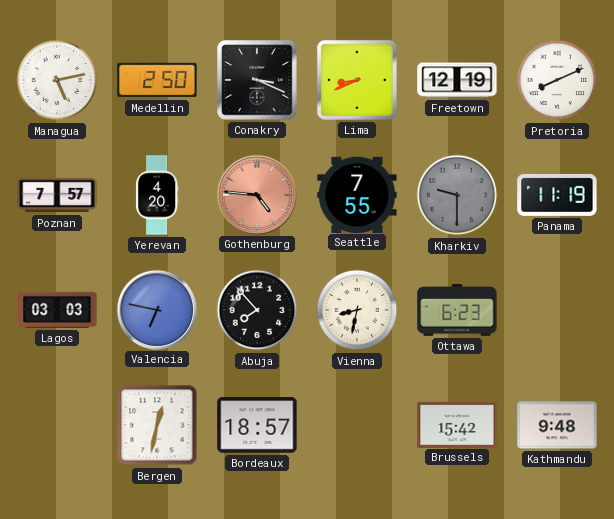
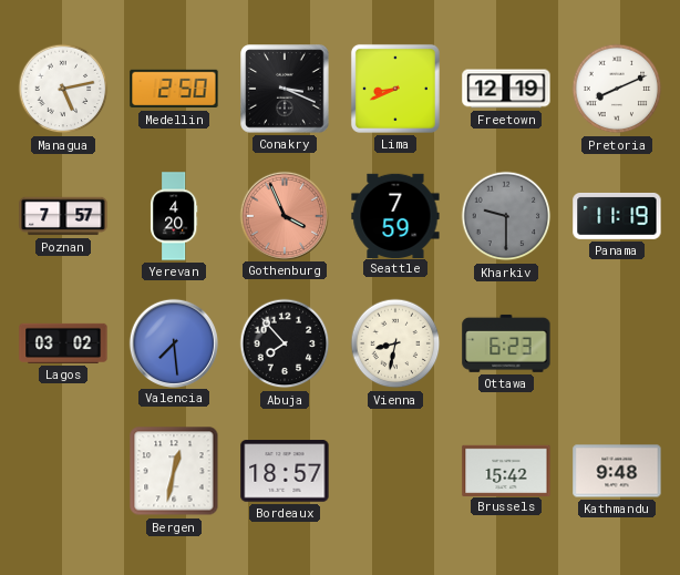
Gothenburg: 4:46 -> 3:56
Seattle: 7:55 -> 7:59
Lagos: 03:03 -> 03:02
Valencia: 6:47 -> 7:29
